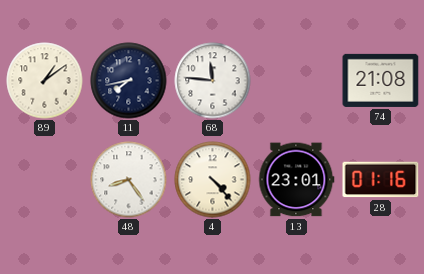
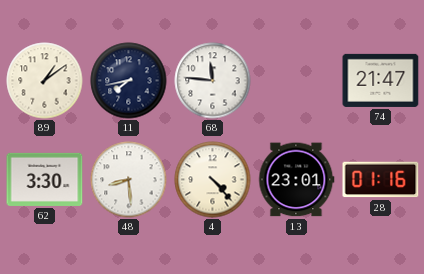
74: 21:08 -> 21:47
62: none -> 3:30
48: 8:24 -> 8:29
